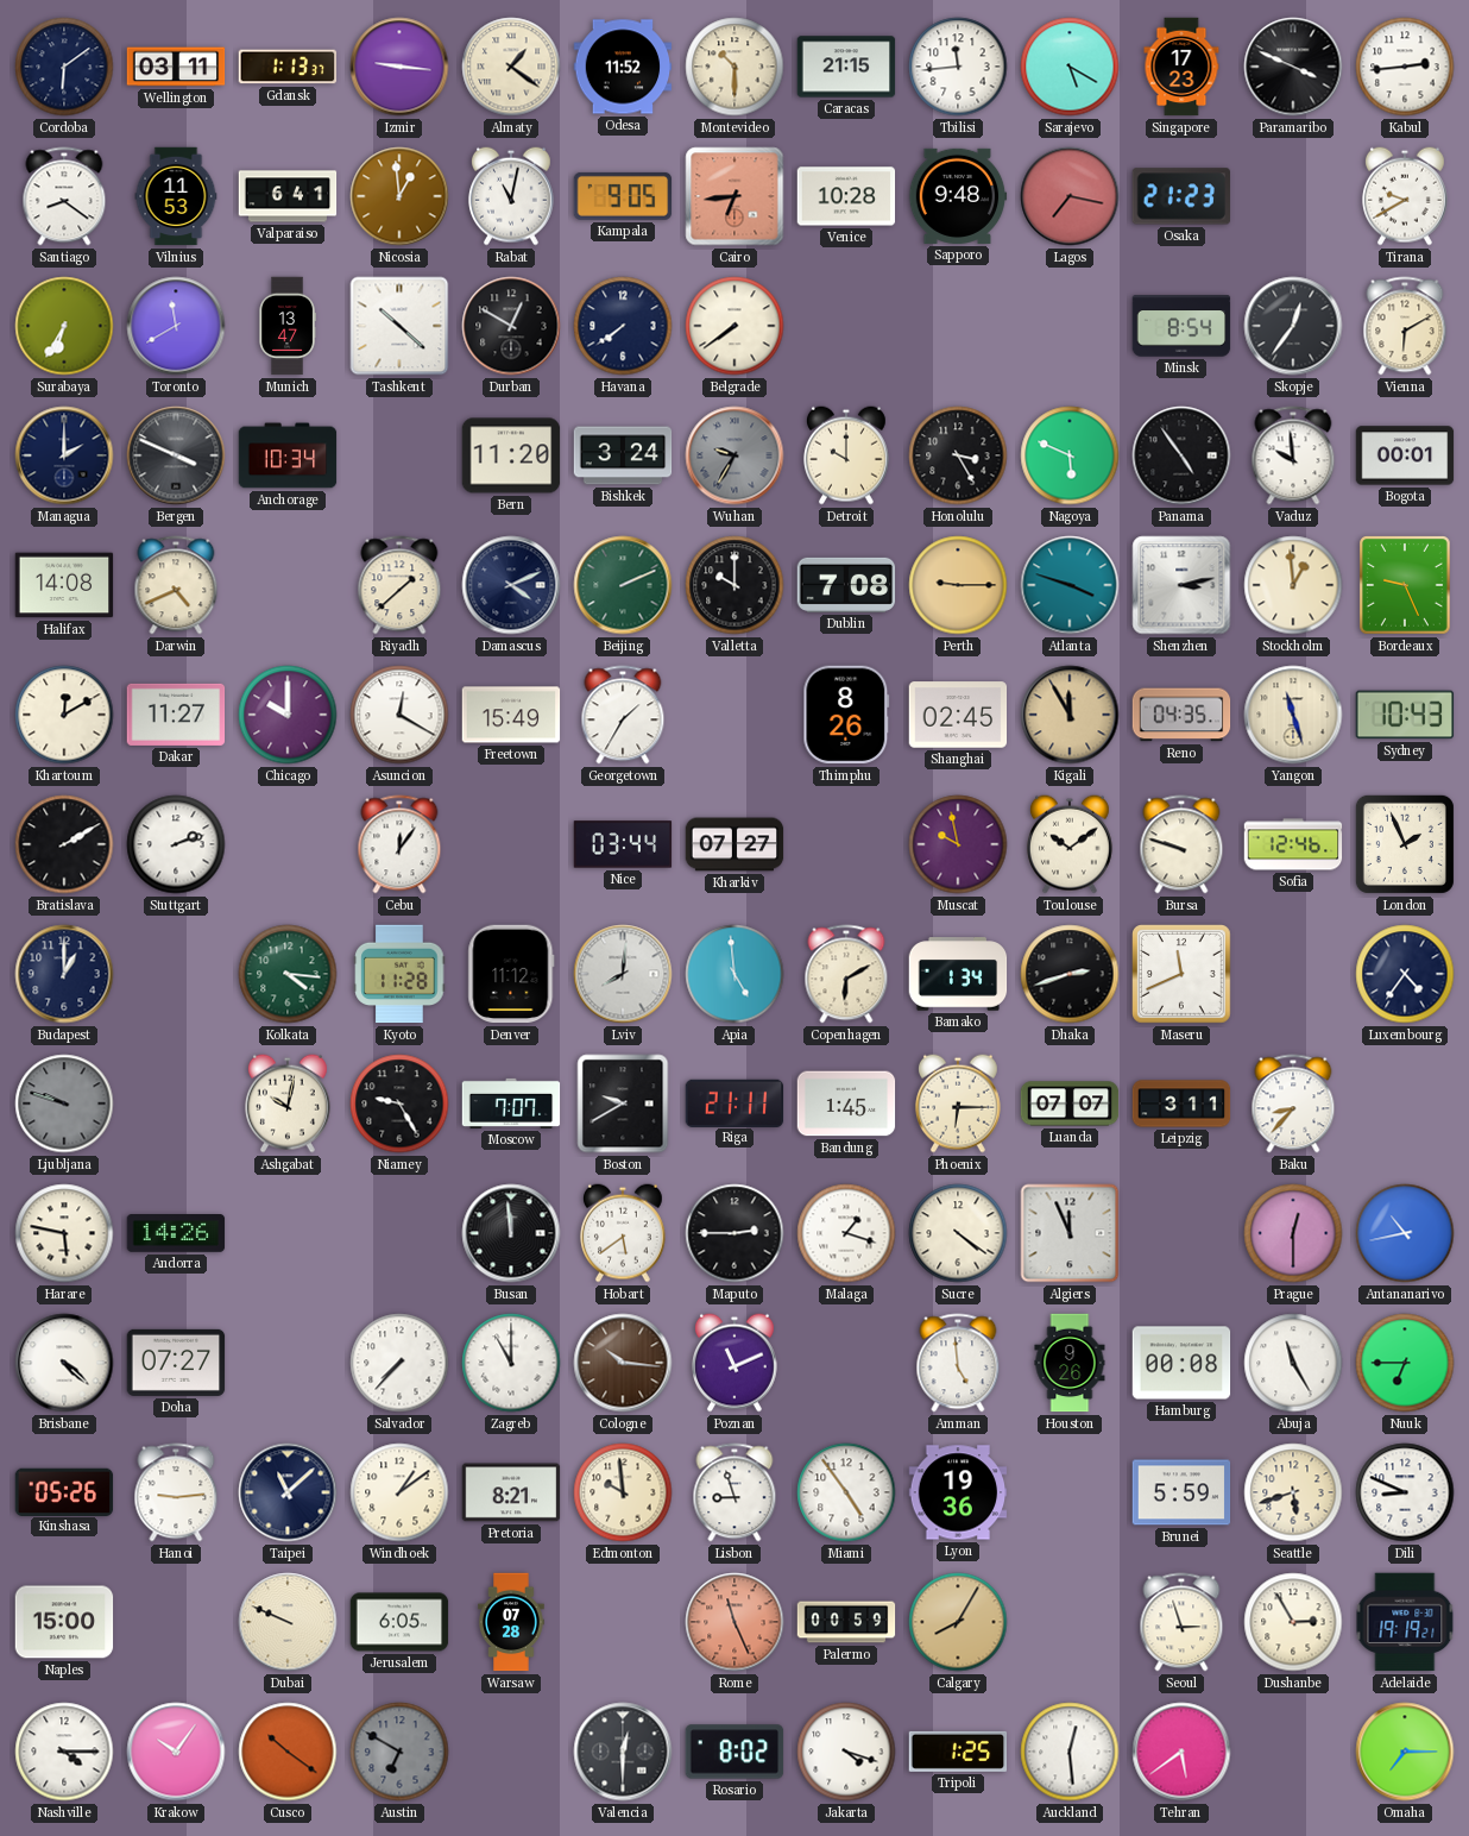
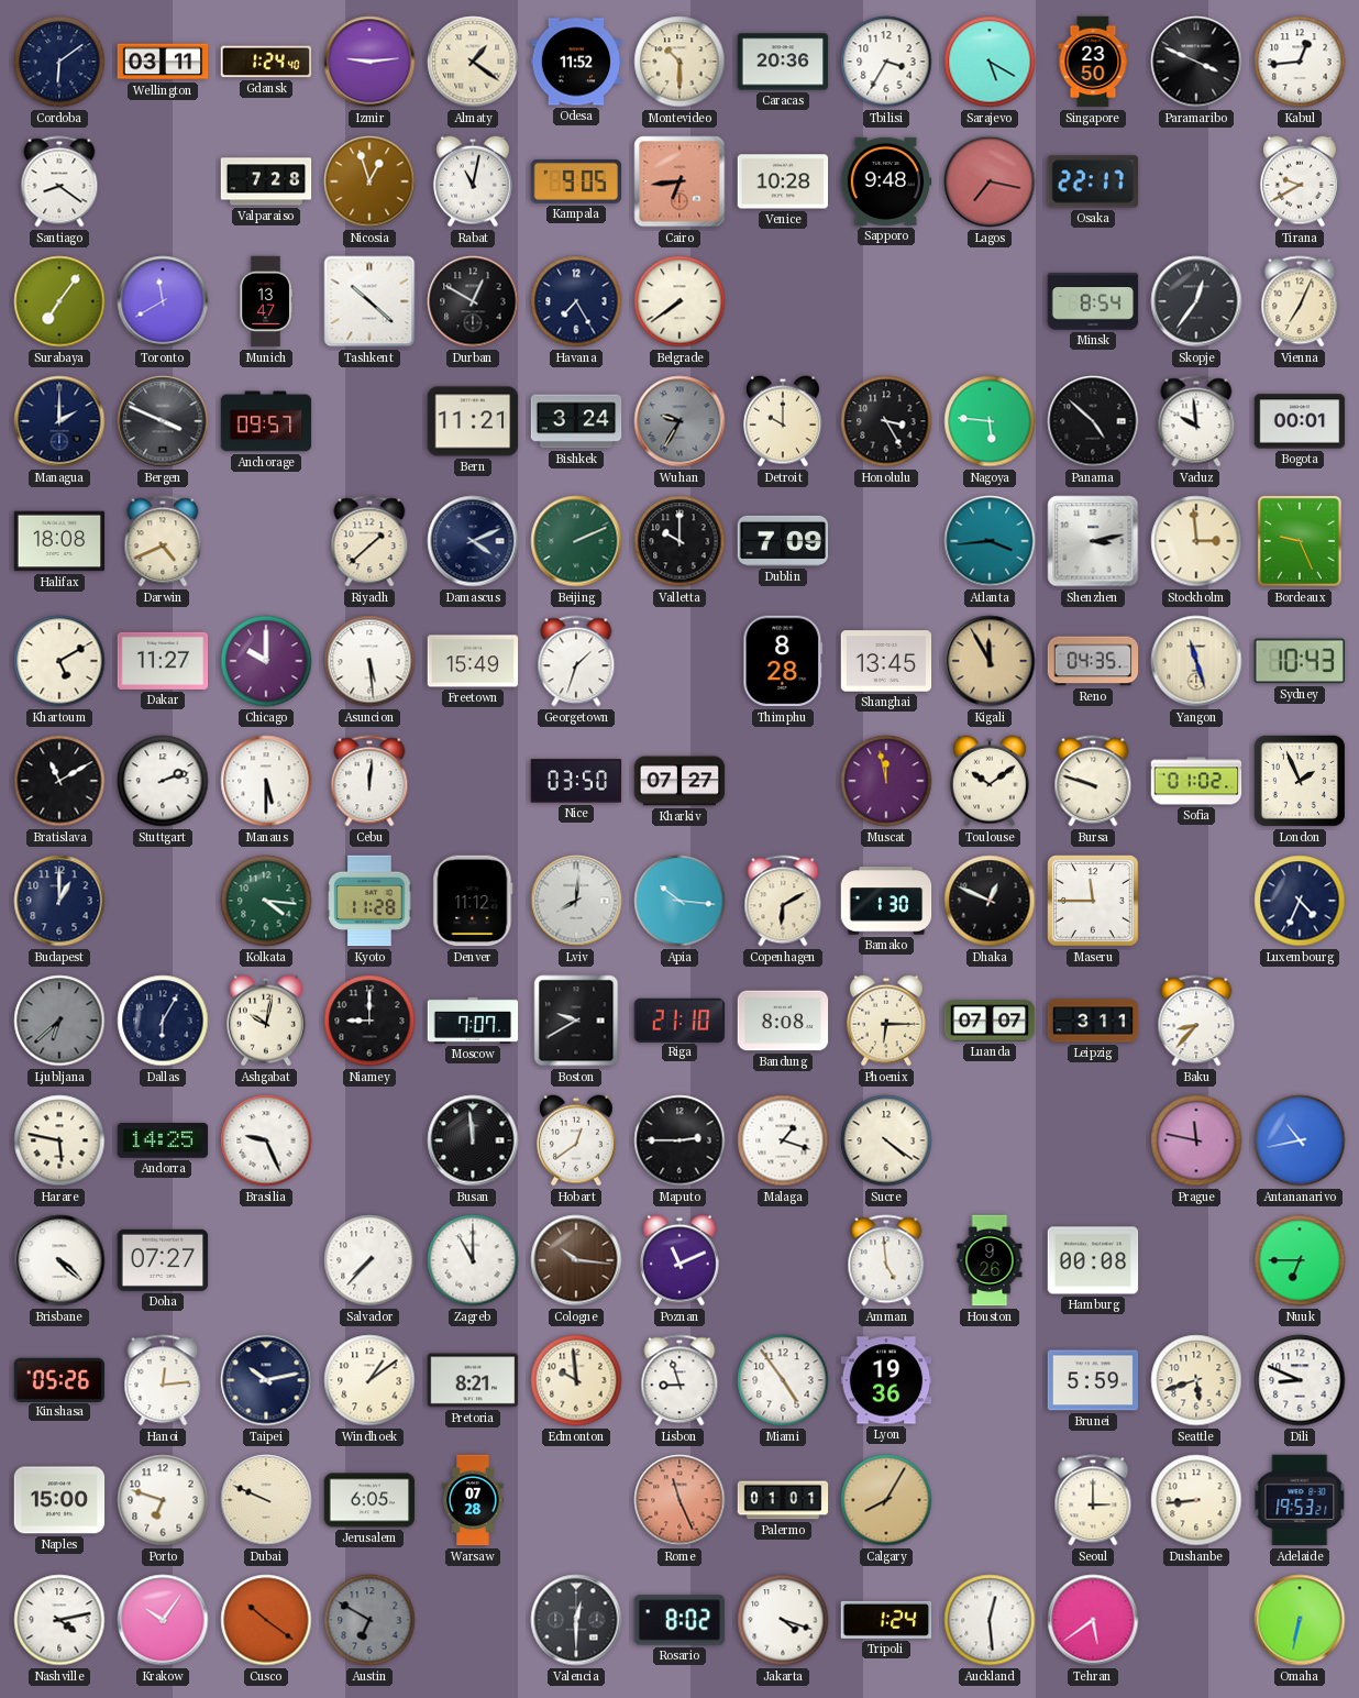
Gdansk: 1:13 -> 1:24
Izmir: 9:16 -> 9:14
Caracas: 21:15 -> 20:36
Tbilisi: 11:44 -> 3:35
Singapore: 17:23 -> 23:50
Kabul: 2:44 -> 12:44
Vilnius: 11:53 -> none
Valparaiso: 6:41 -> 7:28
Nicosia: 12:59 -> 12:57
Osaka: 21:23 -> 22:17
Surabaya: 6:35 -> 7:06
Havana: 7:39 -> 7:25
Vienna: 6:10 -> 7:04
Anchorage: 10:34 -> 09:57
Bern: 11:20 -> 11:21
Nagoya: 5:49 -> 5:46
Panama: 4:54 -> 4:52
Halifax: 14:08 -> 18:08
Dublin: 7:08 -> 7:09
Perth: 9:15 -> none
Atlanta: 3:48 -> 3:44
Stockholm: 12:59 -> 2:59
Khartoum: 12:10 -> 5:10
Asuncion: 12:20 -> 5:29
Georgetown: 1:35 -> 1:33
Thimphu: 8:26 -> 8:28
Shanghai: 02:45 -> 13:45
Bratislava: 2:10 -> 11:10
Manaus: none -> 5:30
Cebu: 12:06 -> 12:01
Nice: 03:44 -> 03:50
Muscat: 9:58 -> 11:58
Sofia: 12:46 -> 01:02
Apia: 4:59 -> 10:16
Bamako: 1:34 -> 1:30
Dhaka: 2:42 -> 12:49
Maseru: 11:41 -> 11:45
Luxembourg: 4:36 -> 4:34
Ljubljana: 9:48 -> 6:38
Dallas: none -> 6:05
Niamey: 9:25 -> 9:00
Riga: 21:11 -> 21:10
Bandung: 1:45 -> 8:08
Andorra: 14:26 -> 14:25
Brasilia: none -> 9:26
Hobart: 5:39 -> 12:39
Algiers: 11:56 -> none
Prague: 12:30 -> 11:47
Abuja: 11:25 -> none
Hanoi: 9:14 -> 12:14
Taipei: 11:08 -> 10:13
Porto: none -> 6:48
Palermo: 00:59 -> 01:01
Seoul: 2:57 -> 3:00
Dushanbe: 2:55 -> 8:44
Adelaide: 19:19 -> 19:53
Nashville: 4:15 -> 4:13
Tripoli: 1:25 -> 1:24
Omaha: 7:15 -> 6:32
